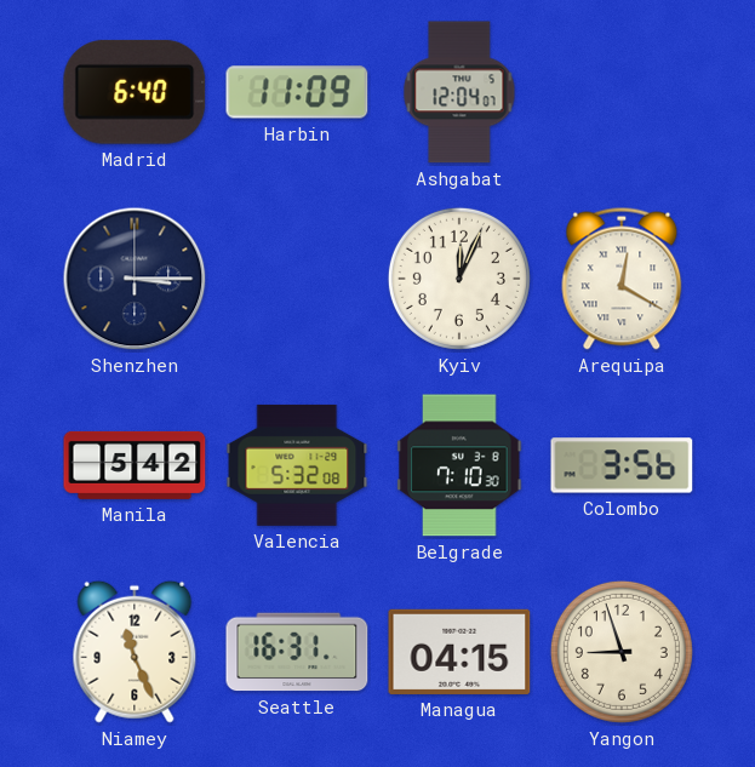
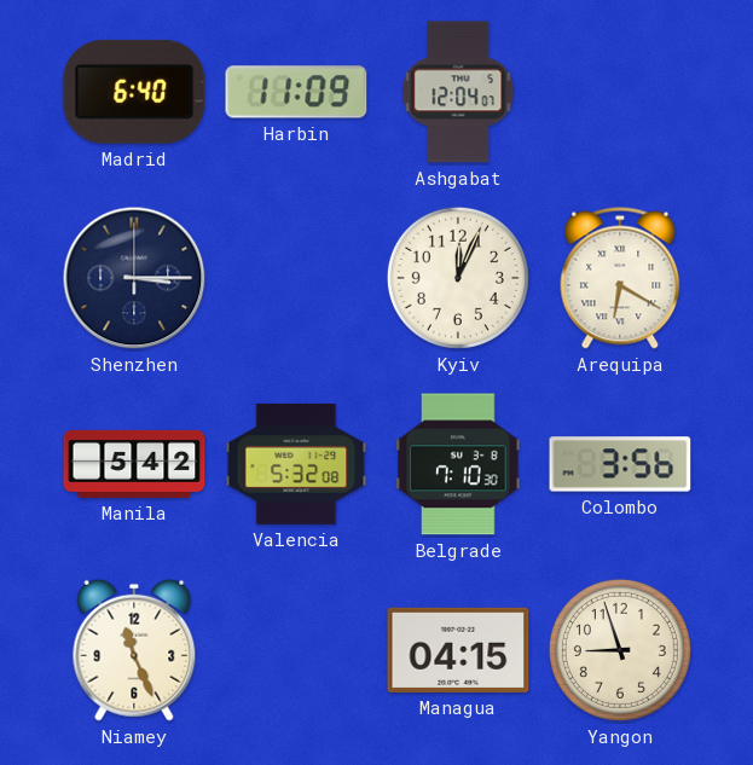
Arequipa: 12:20 -> 6:20
Seattle: 16:31 -> none
